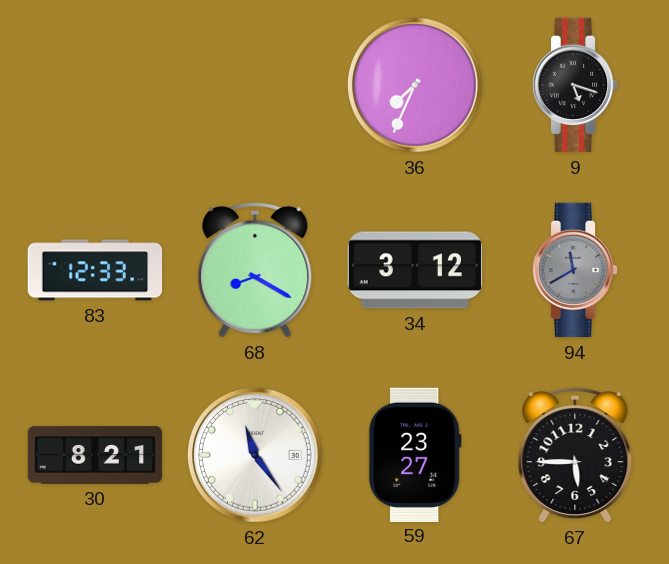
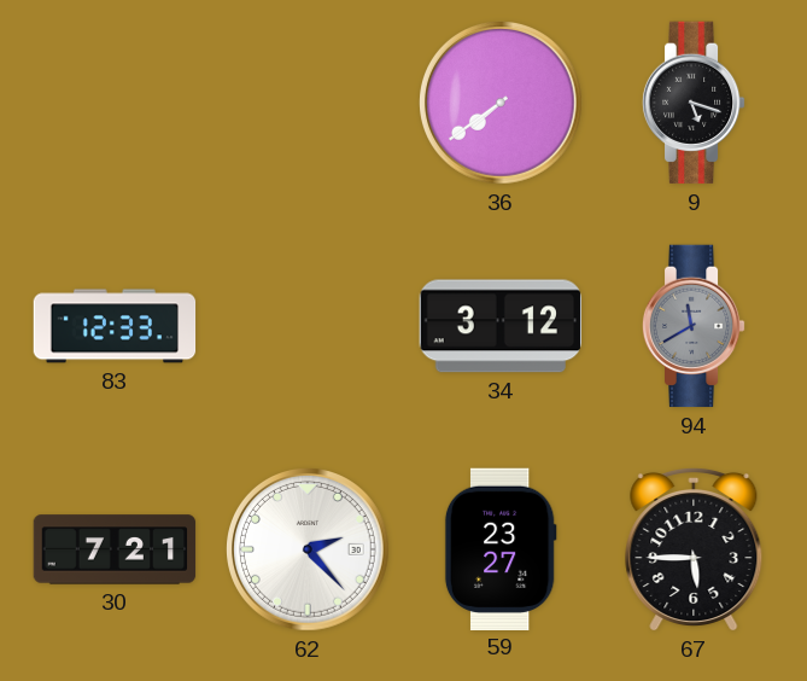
36: 7:34 -> 7:39
68: 8:20 -> none
30: 8:21 -> 7:21
62: 11:24 -> 2:23
